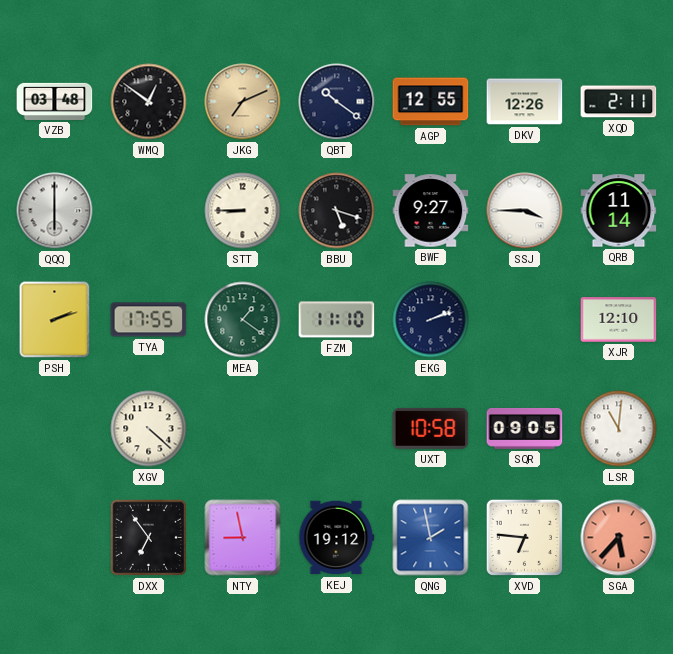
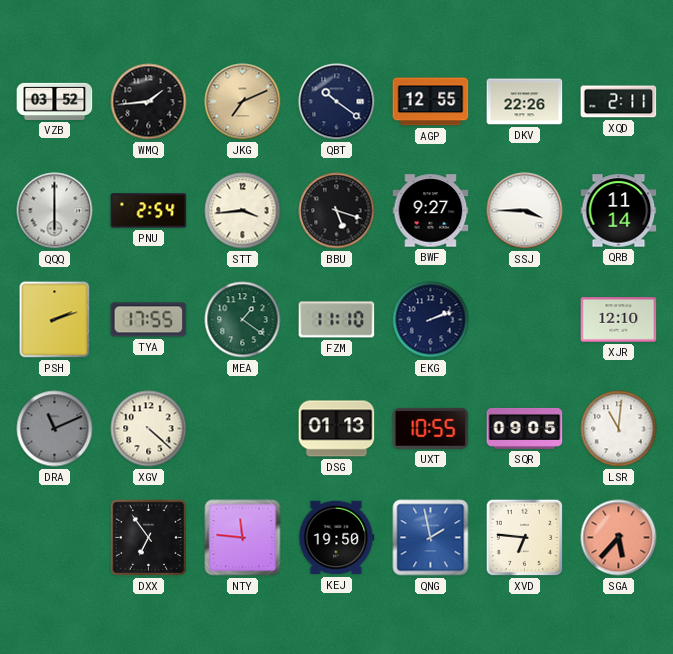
VZB: 03:48 -> 03:52
WMQ: 12:51 -> 1:44
DKV: 12:26 -> 22:26
PNU: none -> 2:54
STT: 8:45 -> 3:44
DRA: none -> 11:11
DSG: none -> 01:13
UXT: 10:58 -> 10:55
NTY: 8:58 -> 11:46
KEJ: 19:12 -> 19:50
